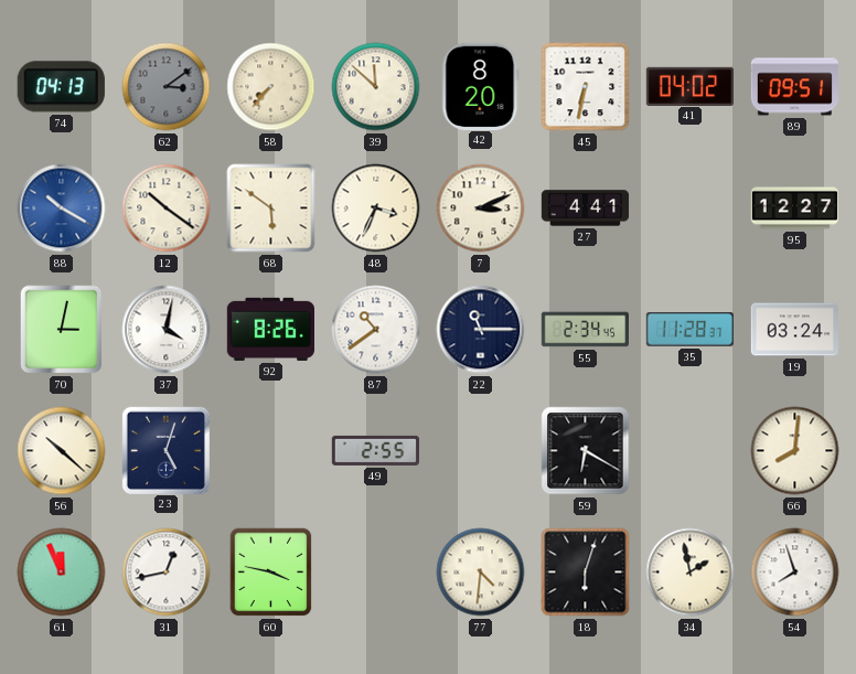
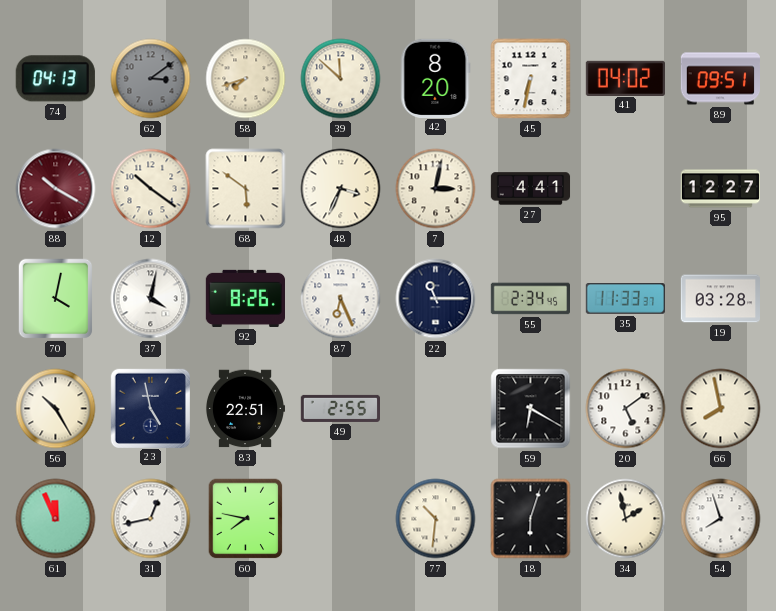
58: 7:37 -> 7:42
88 dial: blue -> burgundy
7: 3:11 -> 3:02
70: 3:02 -> 4:02
87: 10:39 -> 6:26
35: 11:28 -> 11:33
19: 03:24 -> 03:28
56: 10:22 -> 10:25
23: 5:03 -> 4:58
83: none -> 22:51
20: none -> 5:09
66: 8:01 -> 7:58
60: 3:47 -> 7:47
77: 4:31 -> 10:31
